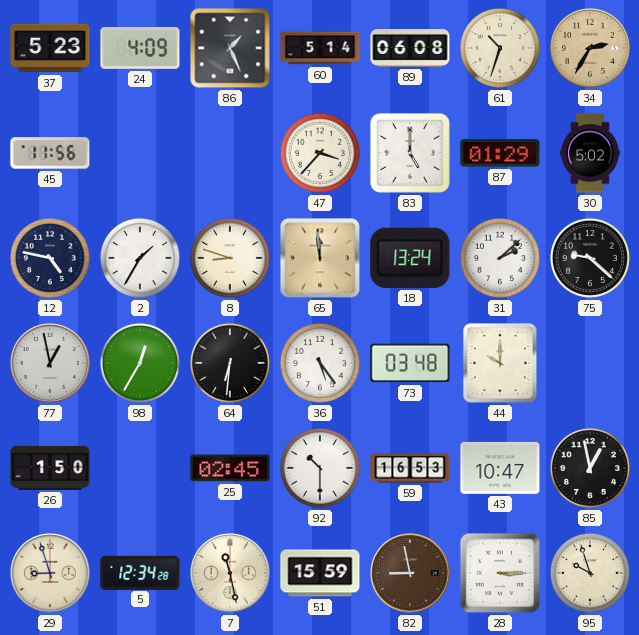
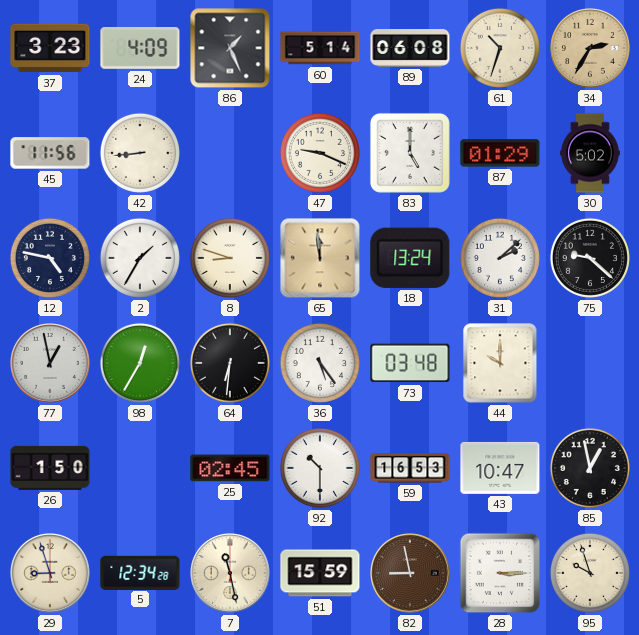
37: 5:23 -> 3:23
42: none -> 8:44
47: 3:37 -> 9:19
